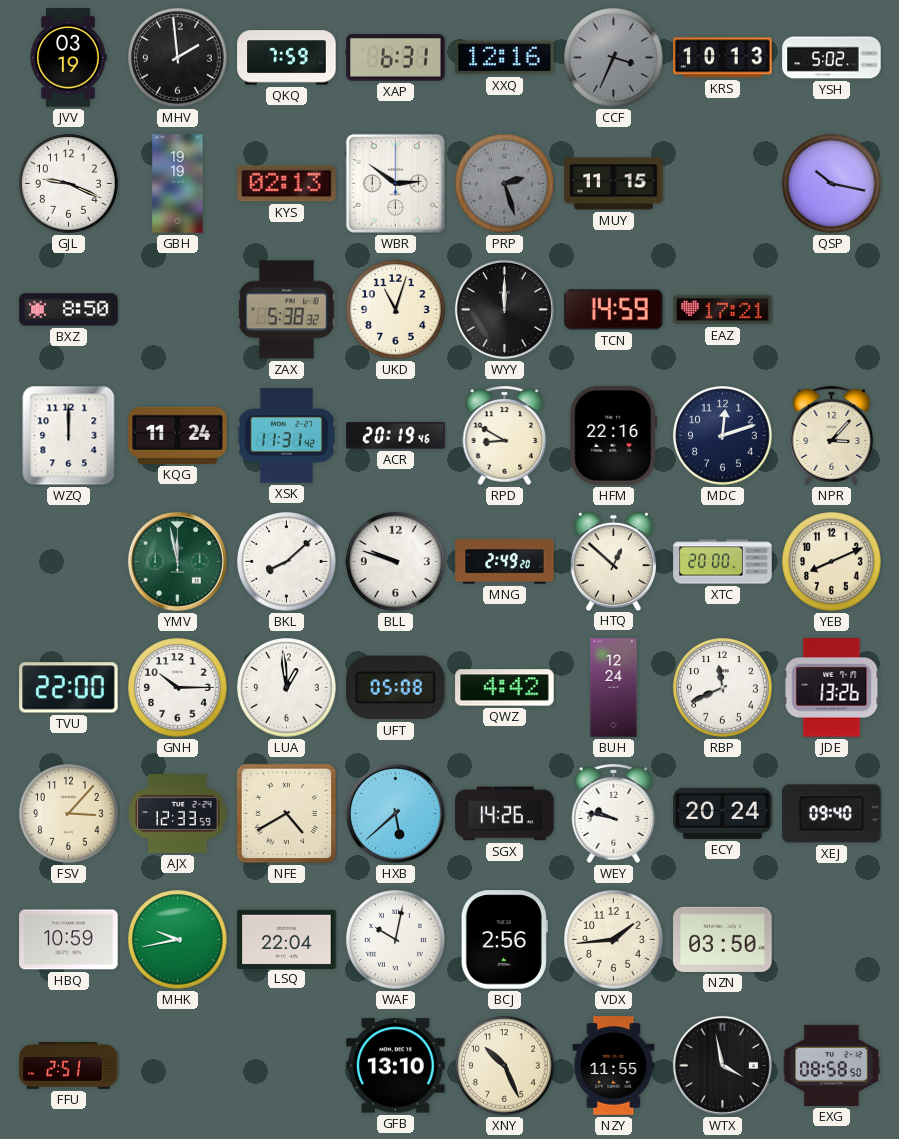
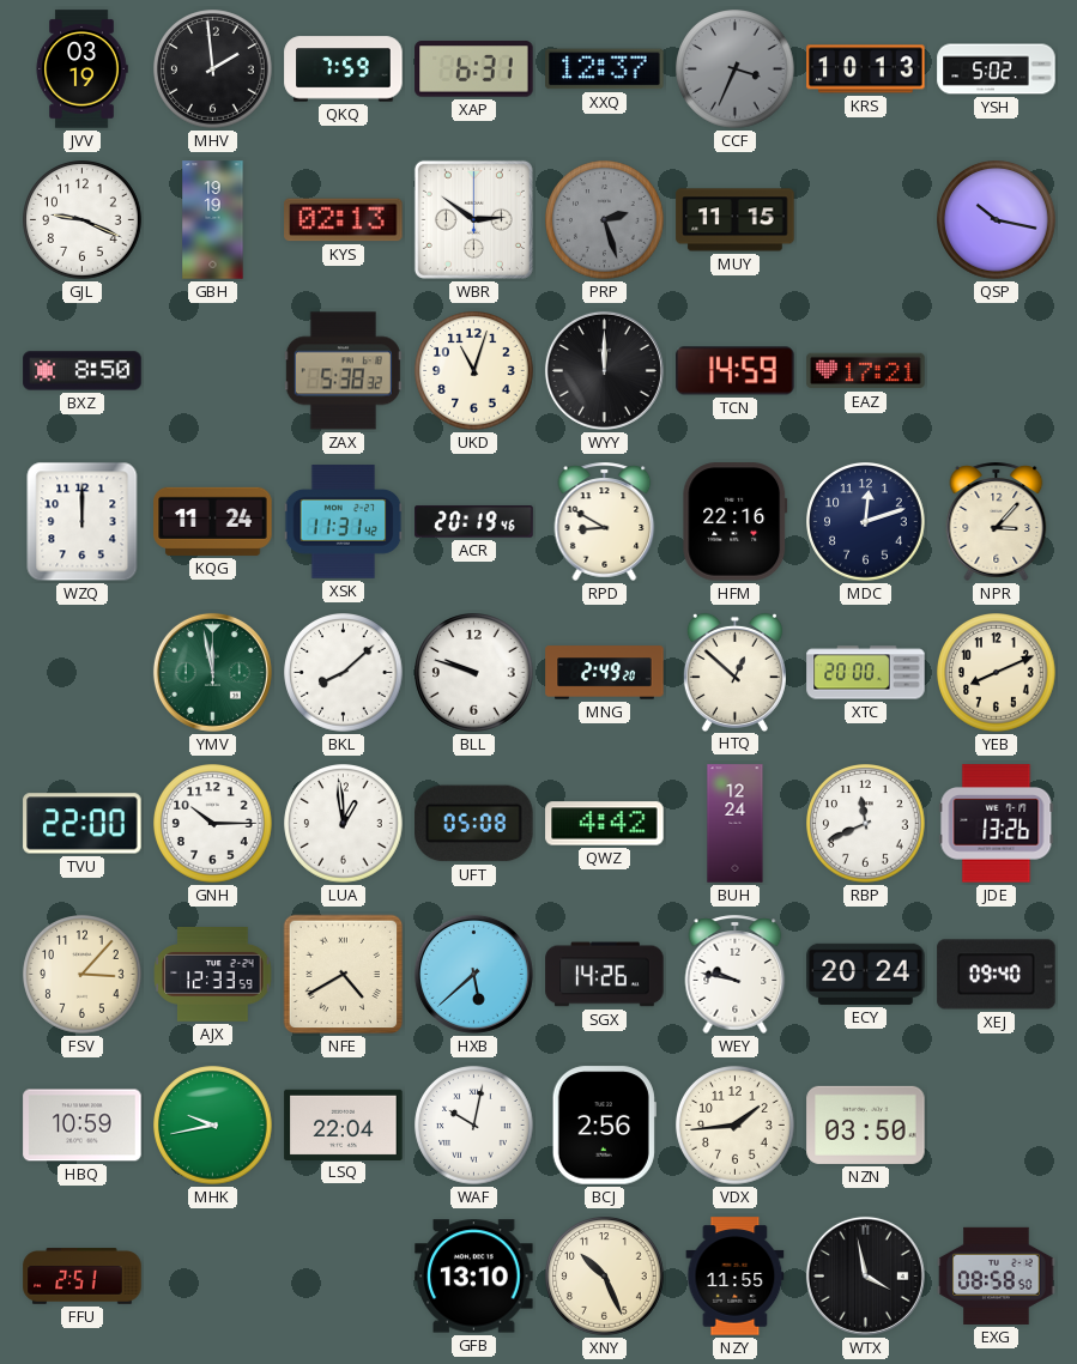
XXQ: 12:16 -> 12:37
